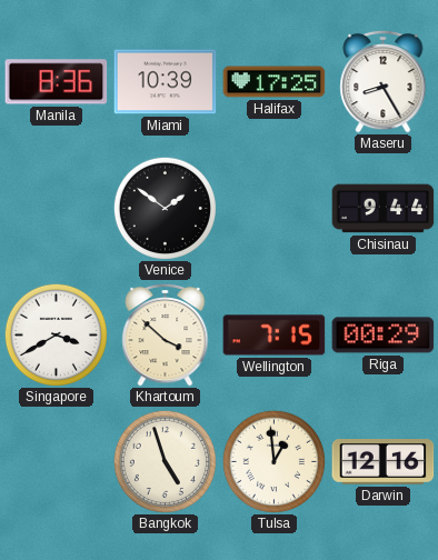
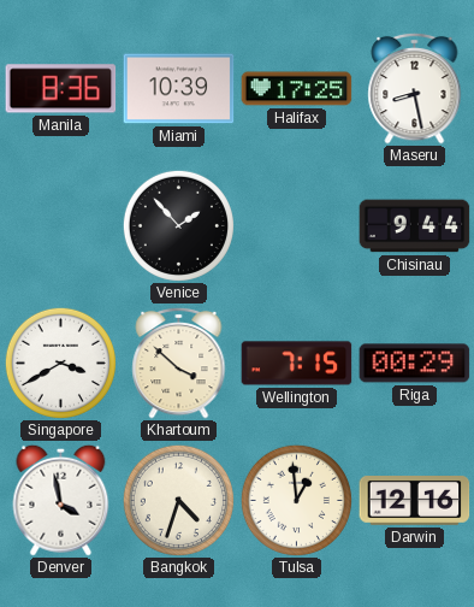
Maseru: 8:25 -> 8:28
Venice: 1:51 -> 1:53
Denver: none -> 3:58
Bangkok: 4:57 -> 4:33
